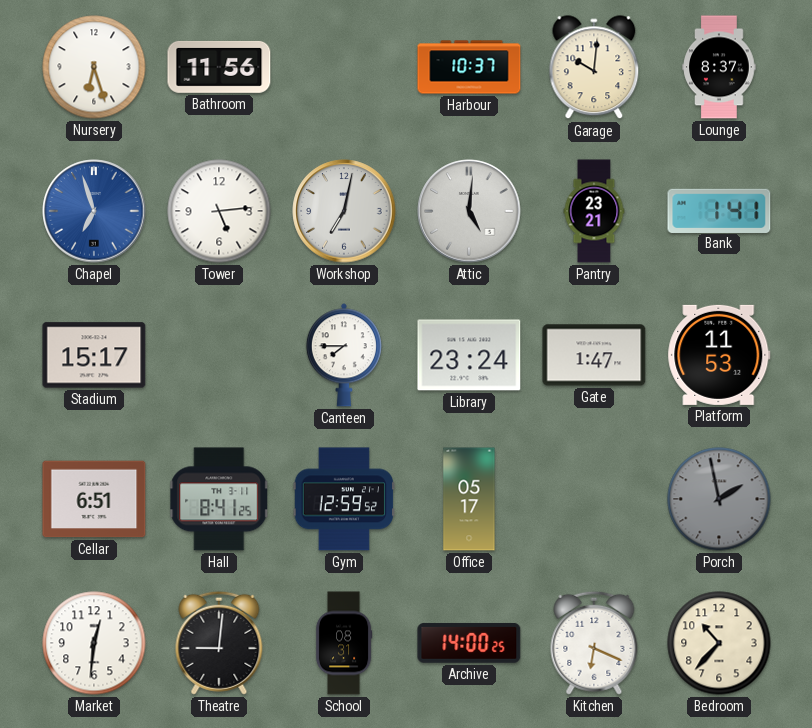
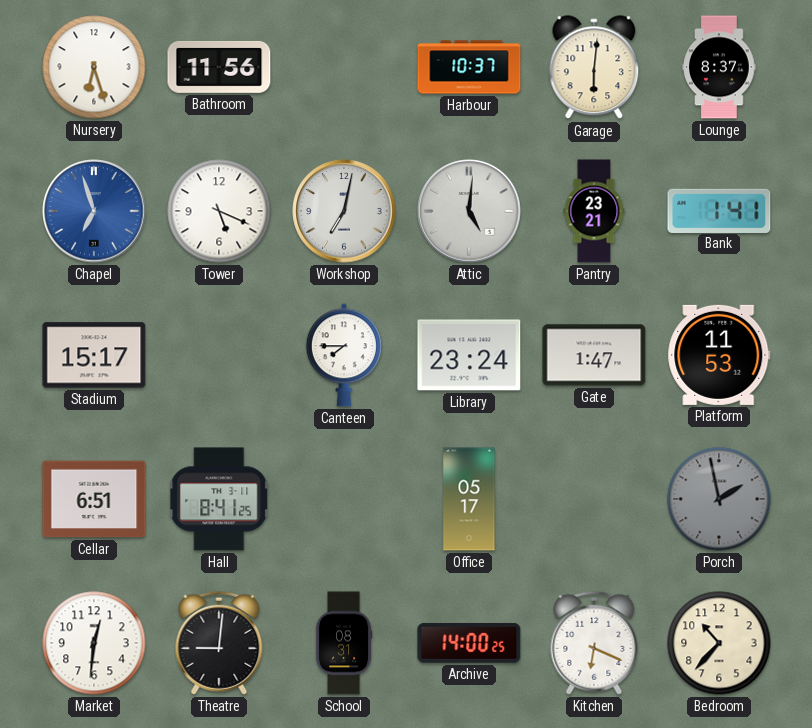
Garage: 10:01 -> 6:01
Tower: 5:14 -> 5:19
Gym: 12:59 -> none
